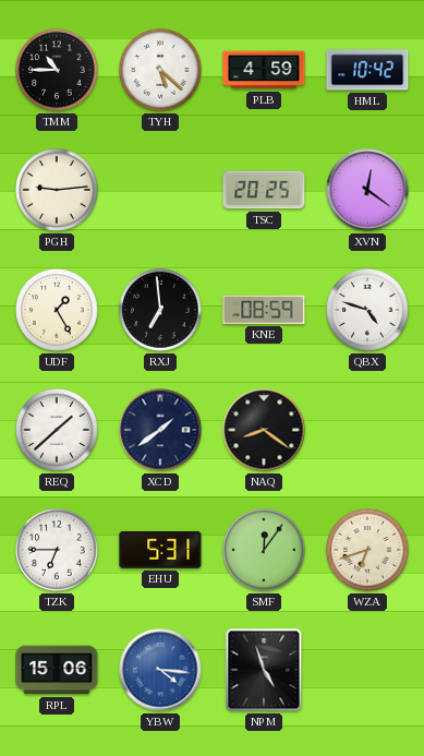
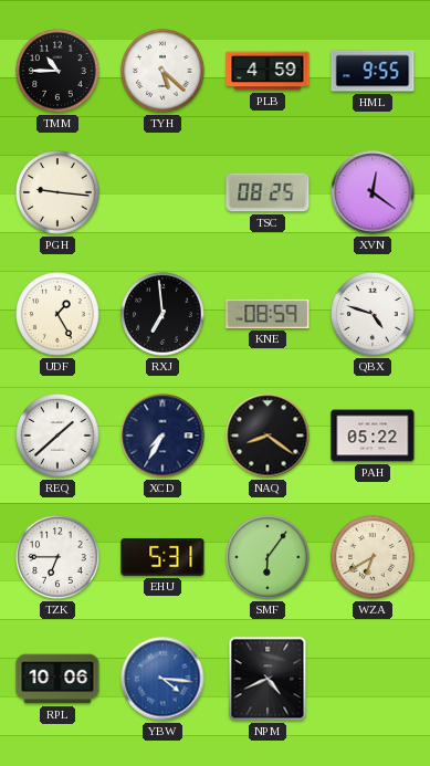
HML: 10:42 -> 9:55
PGH: 9:14 -> 9:16
TSC: 20:25 -> 08:25
XCD: 1:39 -> 7:35
PAH: none -> 05:22
SMF: 12:06 -> 6:06
WZA: 6:42 -> 6:40
RPL: 15:06 -> 10:06
NPM: 4:57 -> 4:41
